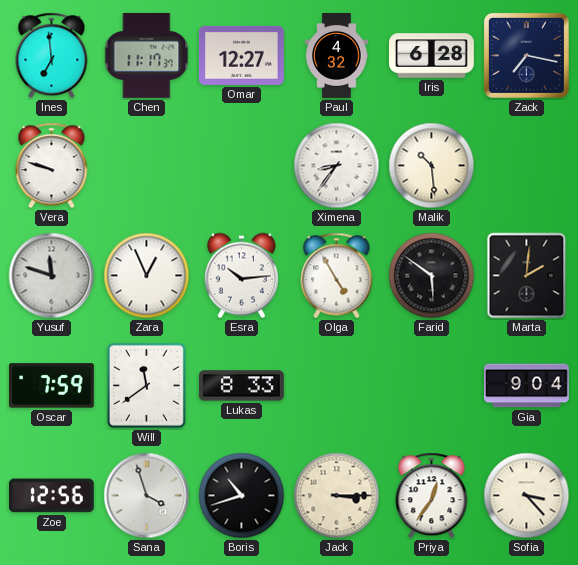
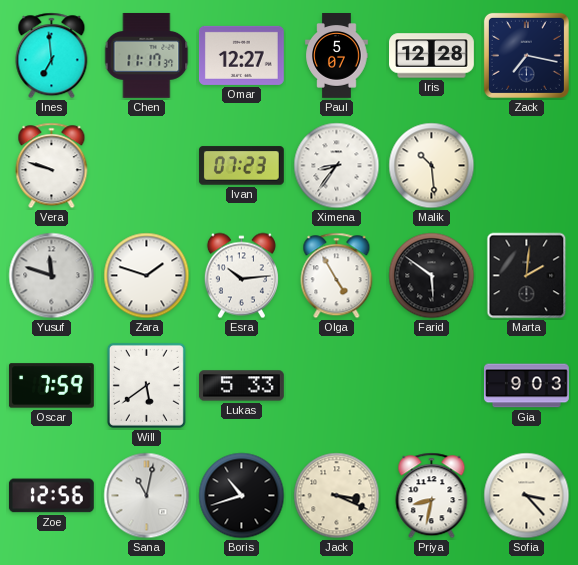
Paul: 4:32 -> 5:07
Iris: 6:28 -> 12:28
Ivan: none -> 07:23
Zara: 12:56 -> 1:48
Will: 11:39 -> 5:39
Lukas: 8:33 -> 5:33
Gia: 9:04 -> 9:03
Sana: 3:57 -> 11:02
Jack: 3:15 -> 3:19
Priya: 12:36 -> 8:32
